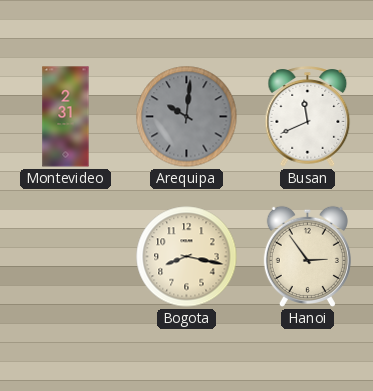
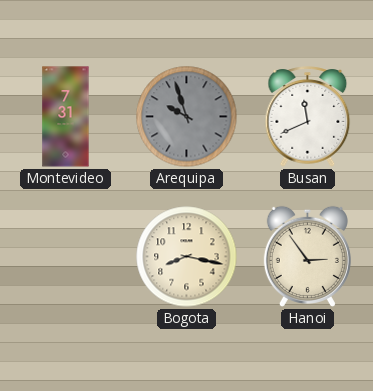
Montevideo: 2:31 -> 7:31
Arequipa: 10:01 -> 9:57
